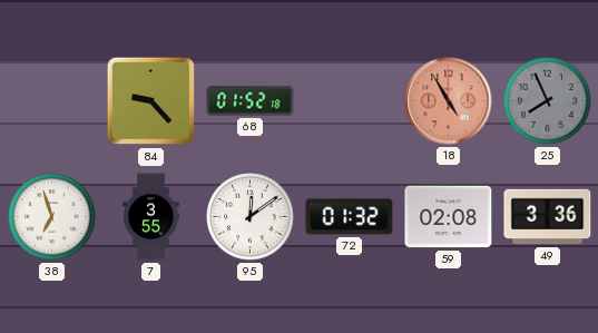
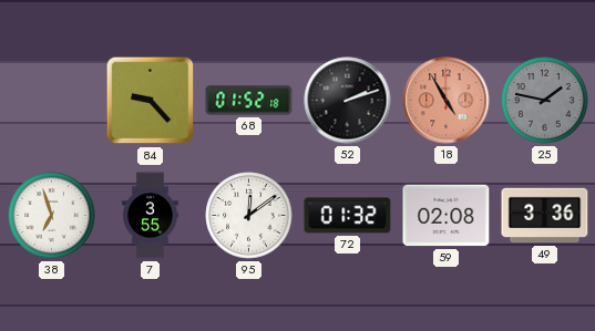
52: none -> 2:12
25: 7:56 -> 1:47
